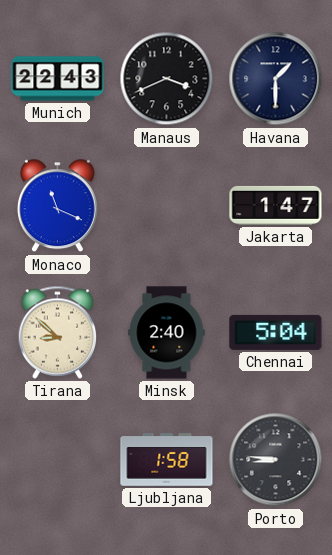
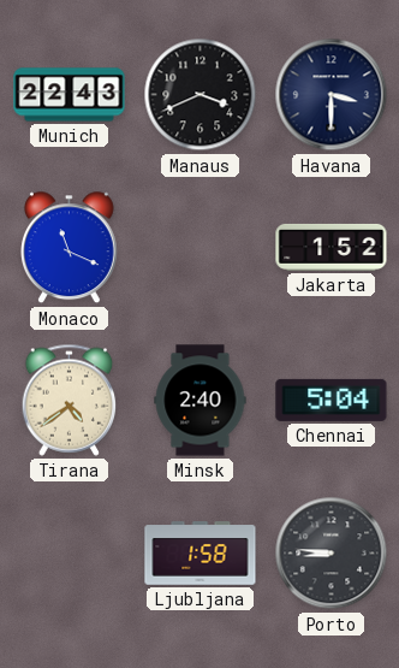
Havana: 1:30 -> 3:30
Jakarta: 1:47 -> 1:52
Tirana: 8:52 -> 4:39
